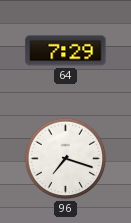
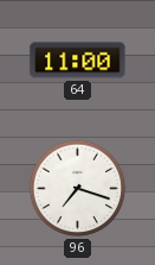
64: 7:29 -> 11:00
